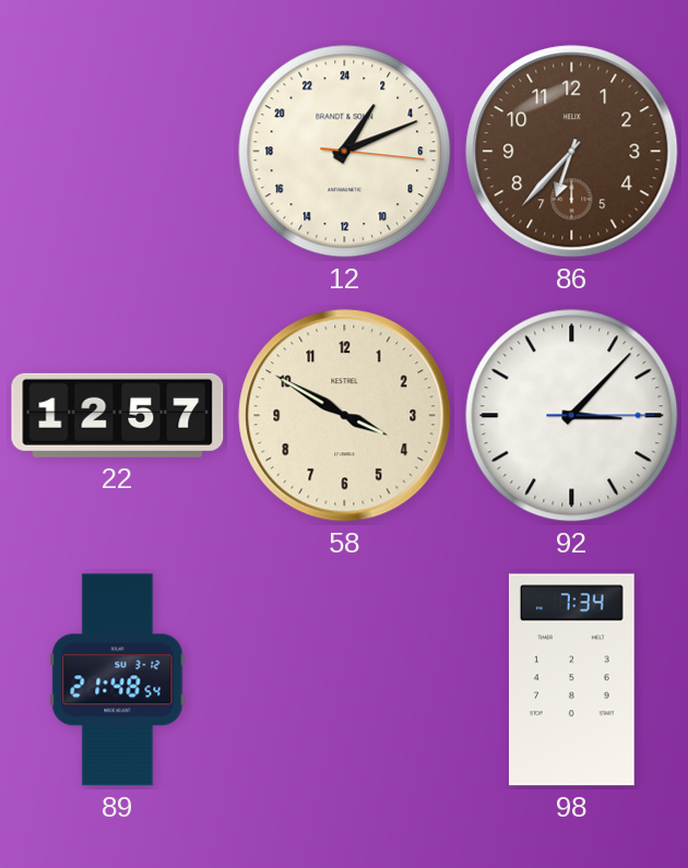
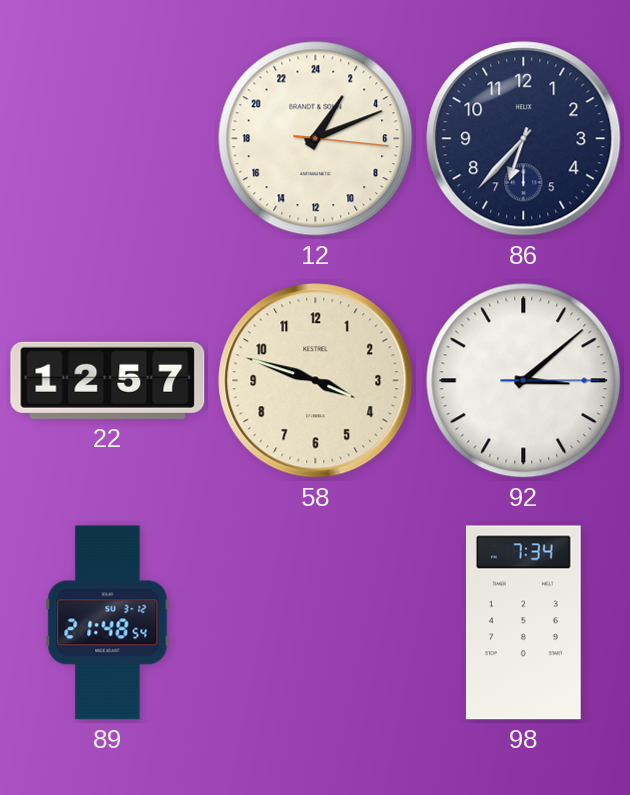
86 dial: brown -> navy
58: 3:50 -> 3:48
92: 3:07 -> 3:08
